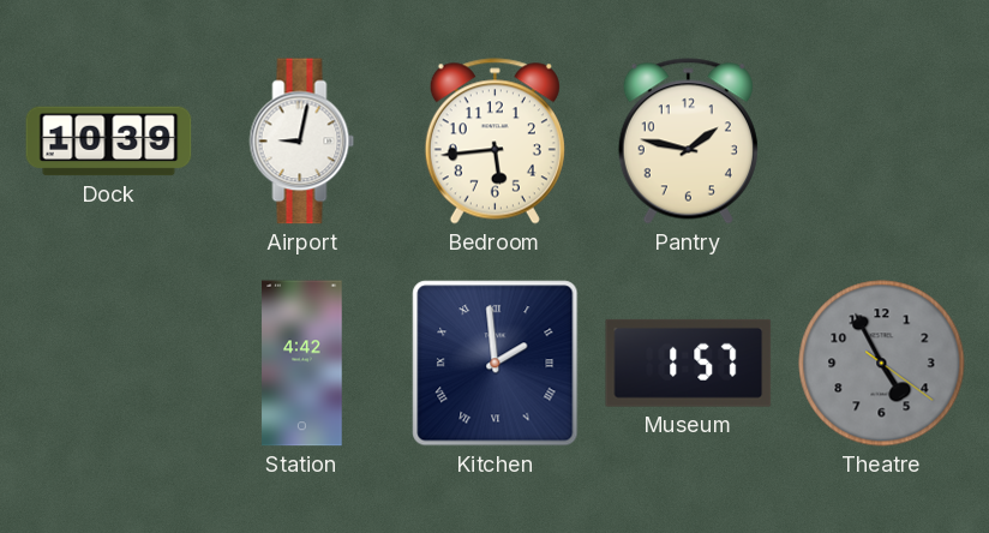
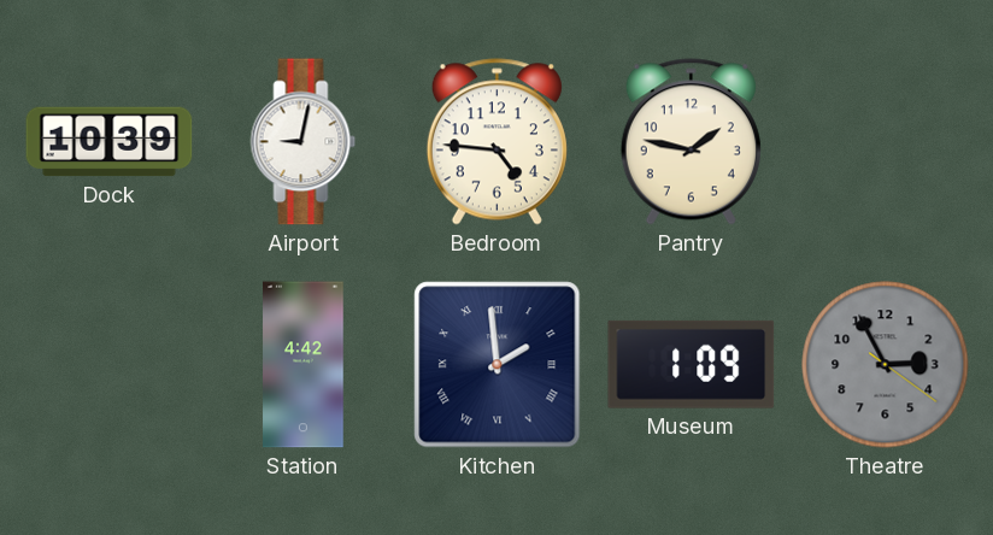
Bedroom: 5:44 -> 4:46
Museum: 1:57 -> 1:09
Theatre: 4:55 -> 2:55
